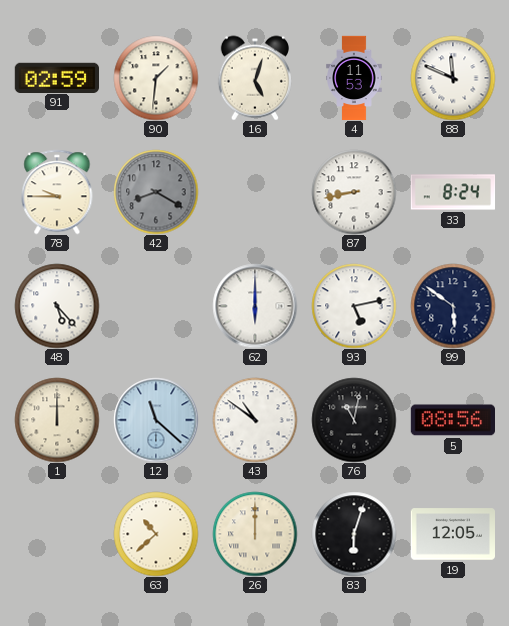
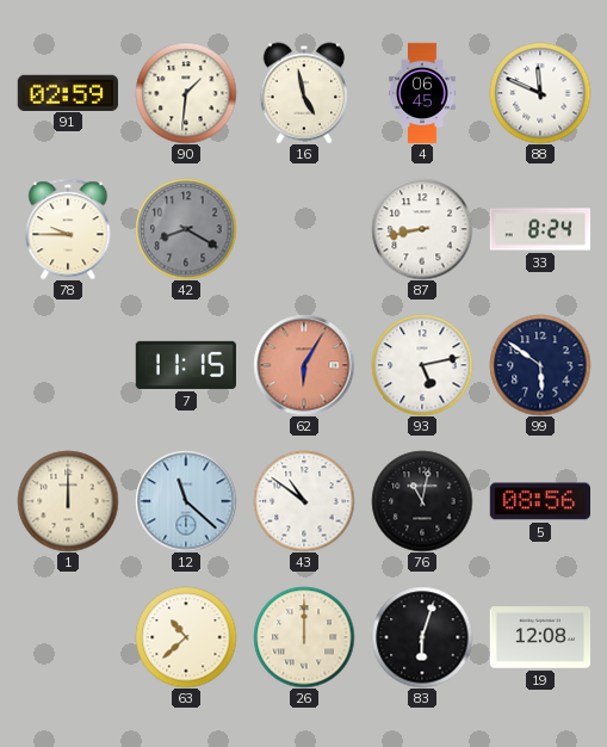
16: 5:03 -> 4:58
4: 11:53 -> 06:45
48: 5:23 -> none
7: none -> 11:15
62: 6:00 -> 6:05
62 dial: white -> salmon
19: 12:05 -> 12:08
